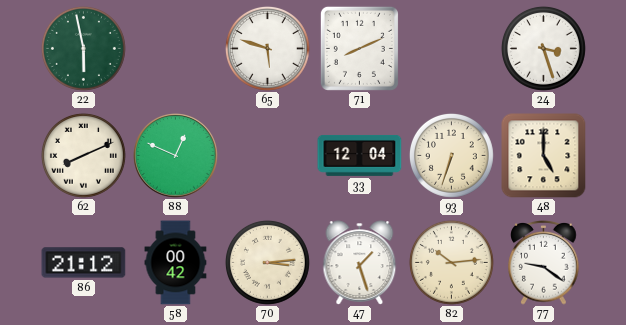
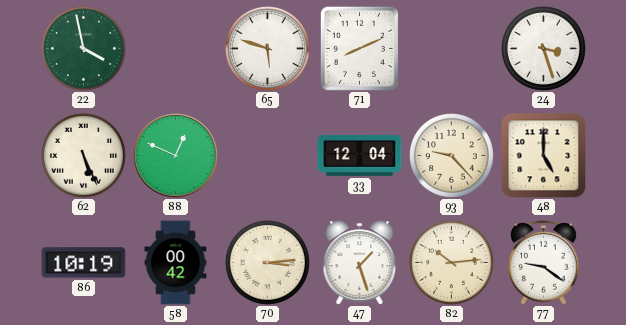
22: 5:58 -> 3:58
62: 8:11 -> 5:26
93: 6:33 -> 9:23
86: 21:12 -> 10:19
